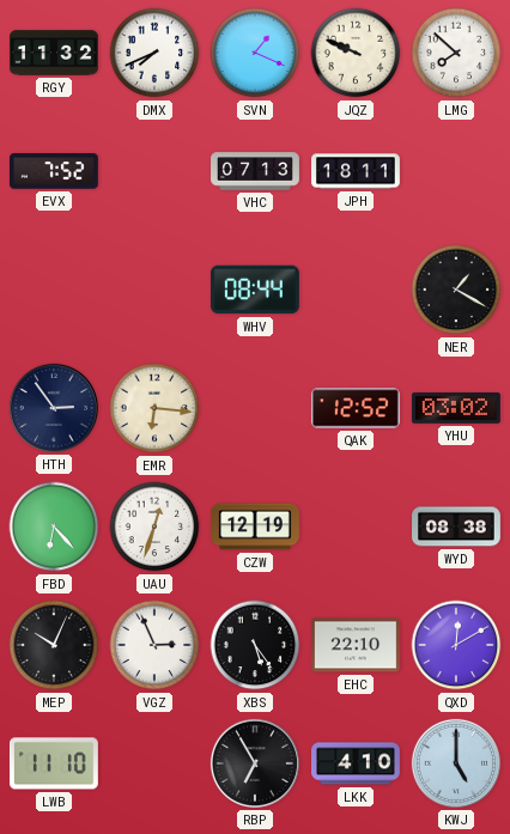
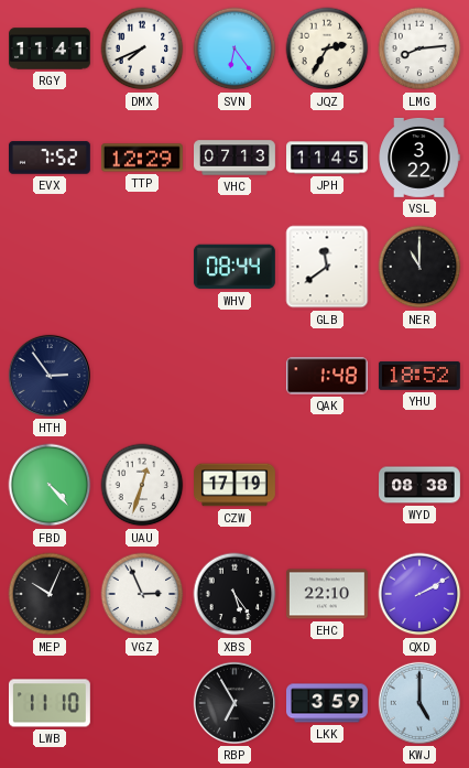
RGY: 11:32 -> 11:41
SVN: 1:19 -> 6:24
JQZ: 9:49 -> 2:35
LMG: 7:52 -> 8:14
TTP: none -> 12:29
JPH: 18:11 -> 11:45
VSL: none -> 3:22
GLB: none -> 11:39
NER: 1:20 -> 11:00
EMR: 6:16 -> none
QAK: 12:52 -> 1:48
YHU: 03:02 -> 18:52
FBD: 6:23 -> 4:23
CZW: 12:19 -> 17:19
QXD: 12:10 -> 2:10
LKK: 4:10 -> 3:59
